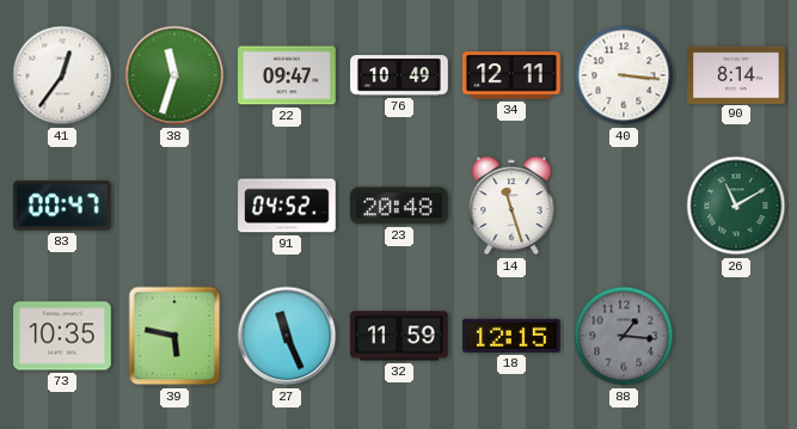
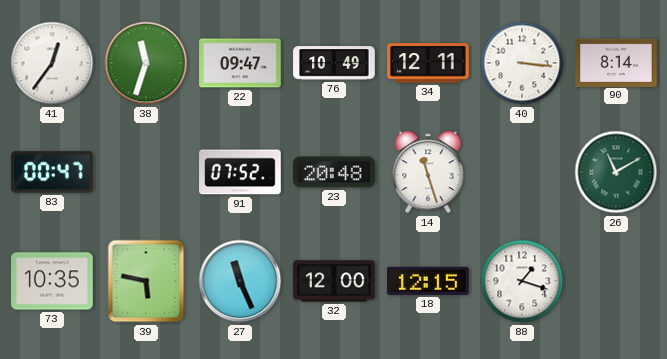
91: 04:52 -> 07:52
32: 11:59 -> 12:00
88: 1:16 -> 1:18
88 dial: grey -> white
